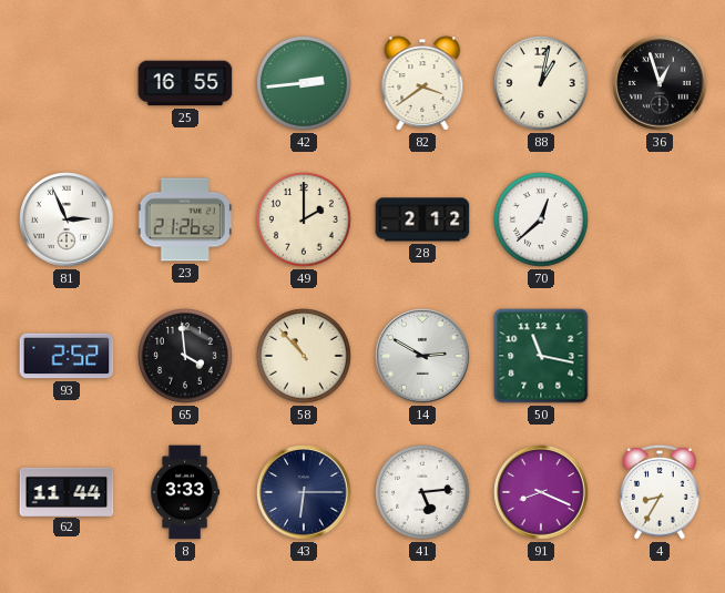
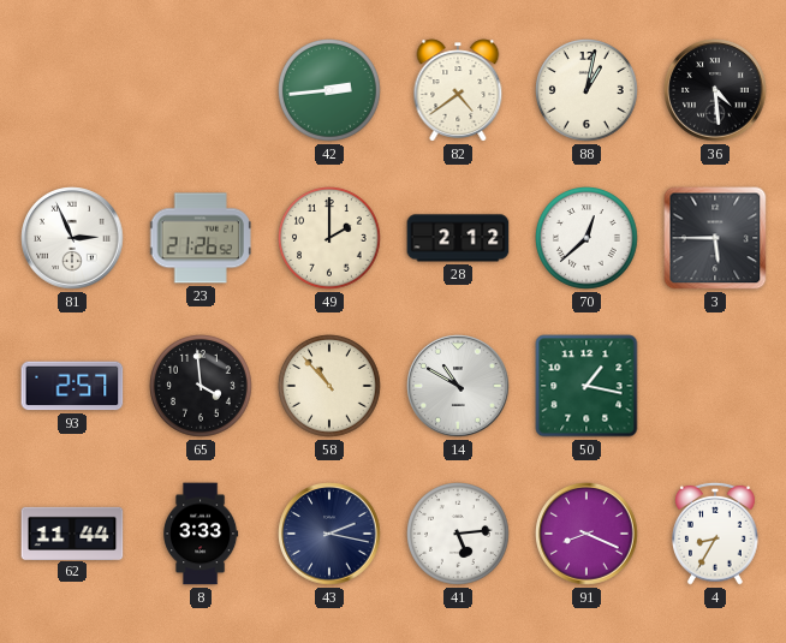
25: 16:55 -> none
82: 3:39 -> 4:39
36: 12:57 -> 4:29
3: none -> 5:45
93: 2:52 -> 2:57
14: 2:50 -> 10:50
50: 11:17 -> 1:17
43: 6:15 -> 2:17
